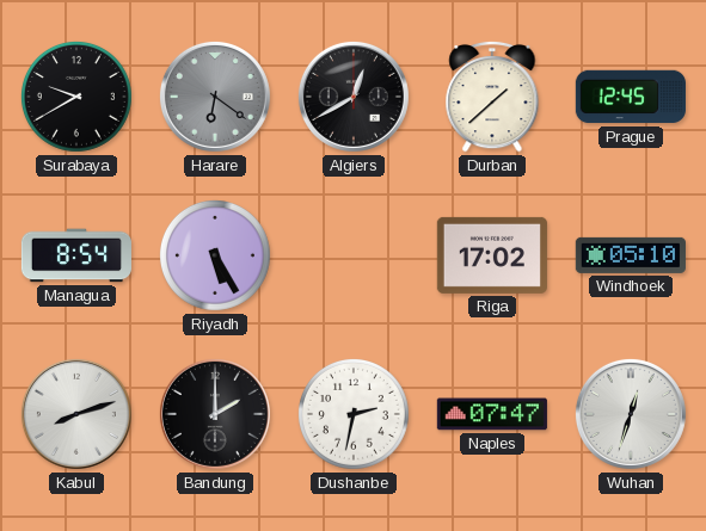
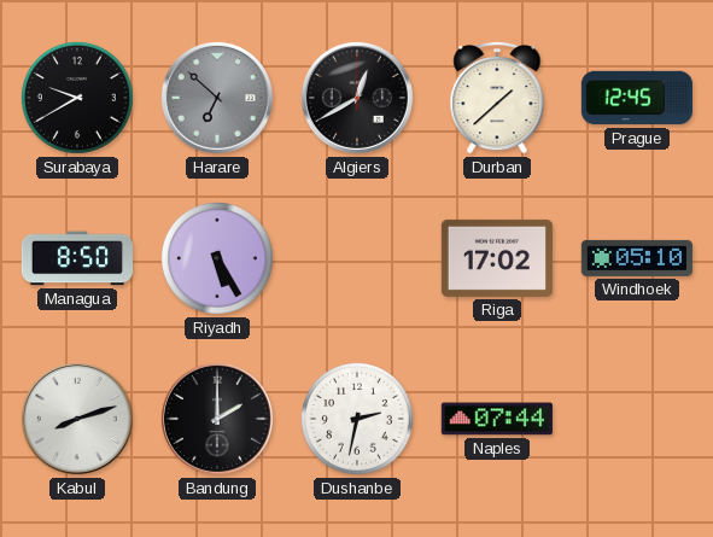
Harare: 6:21 -> 6:52
Managua: 8:54 -> 8:50
Naples: 07:47 -> 07:44
Wuhan: 12:33 -> none
